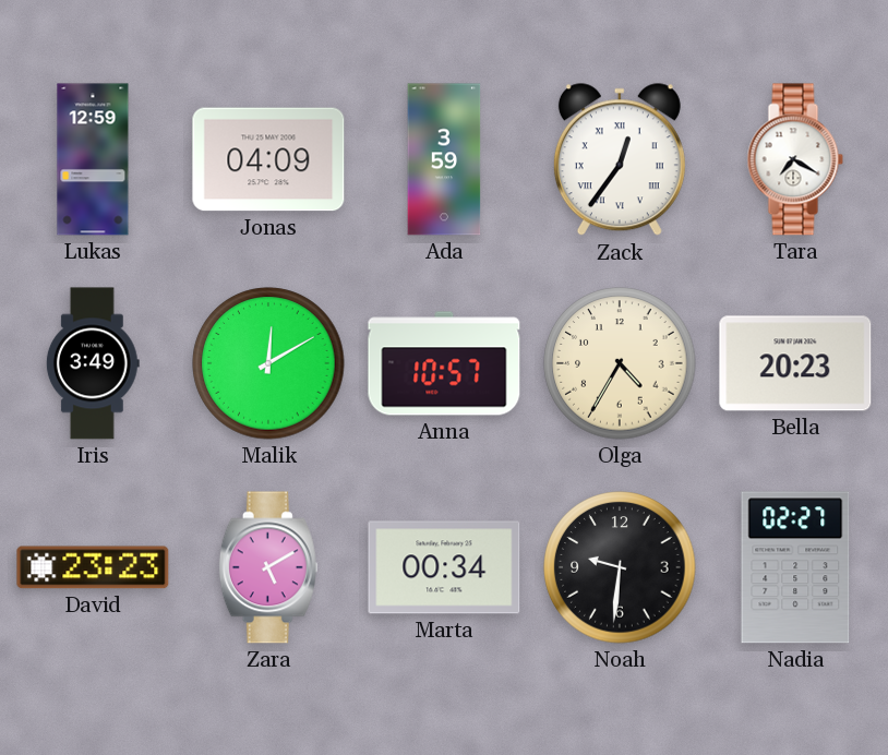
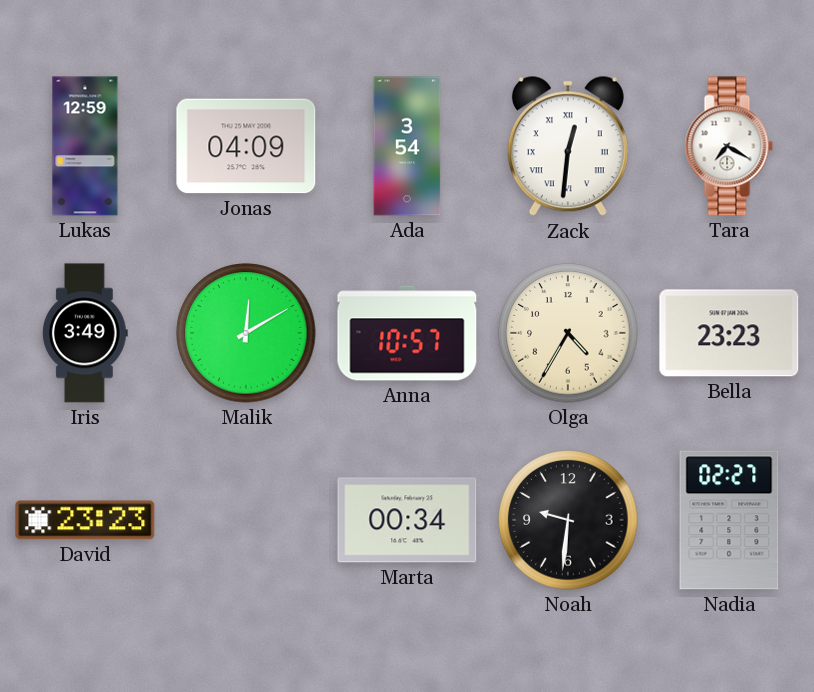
Ada: 3:59 -> 3:54
Zack: 12:36 -> 12:31
Bella: 20:23 -> 23:23
Zara: 5:10 -> none
